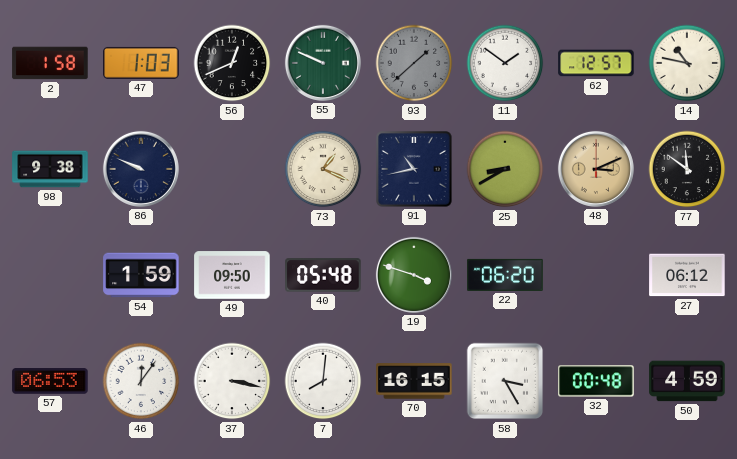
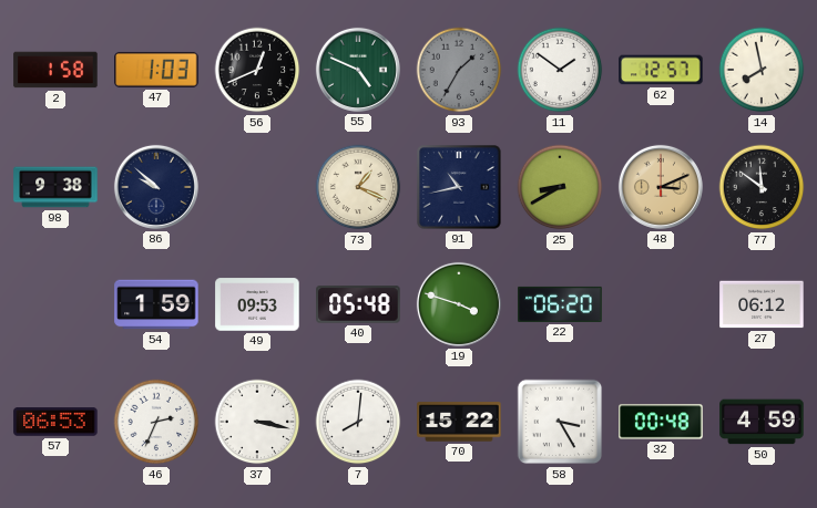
55: 9:49 -> 4:49
93: 1:38 -> 1:35
14: 10:47 -> 7:58
86: 9:49 -> 9:52
49: 09:50 -> 09:53
46: 12:06 -> 2:34
70: 16:15 -> 15:22
